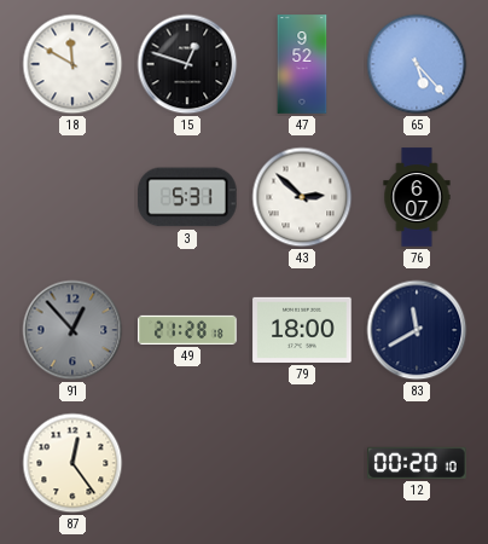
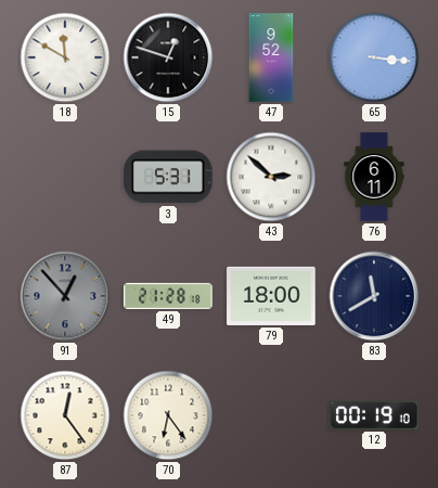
65: 5:23 -> 3:16
76: 6:07 -> 6:11
70: none -> 6:24
12: 00:20 -> 00:19
